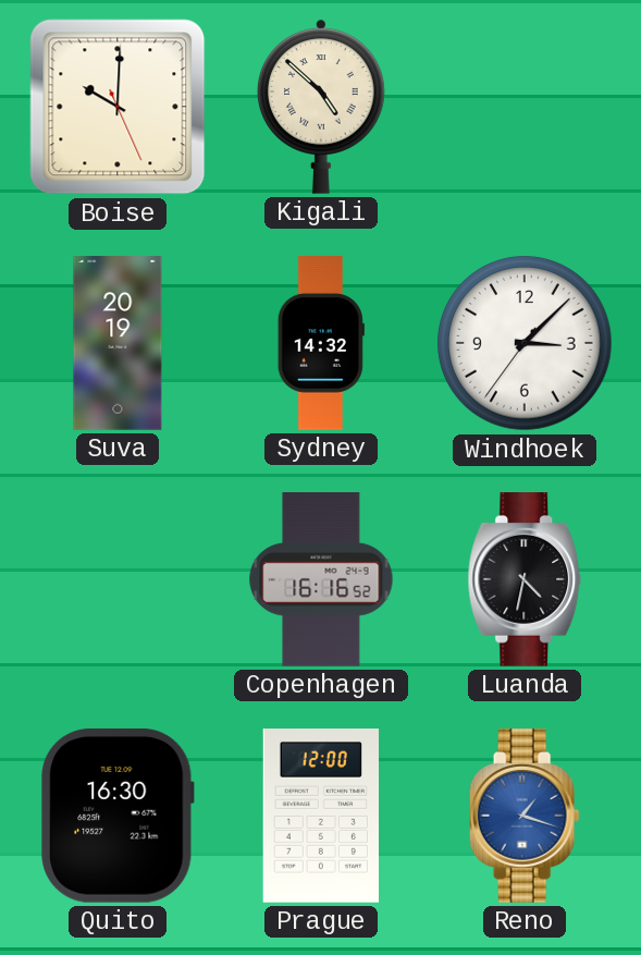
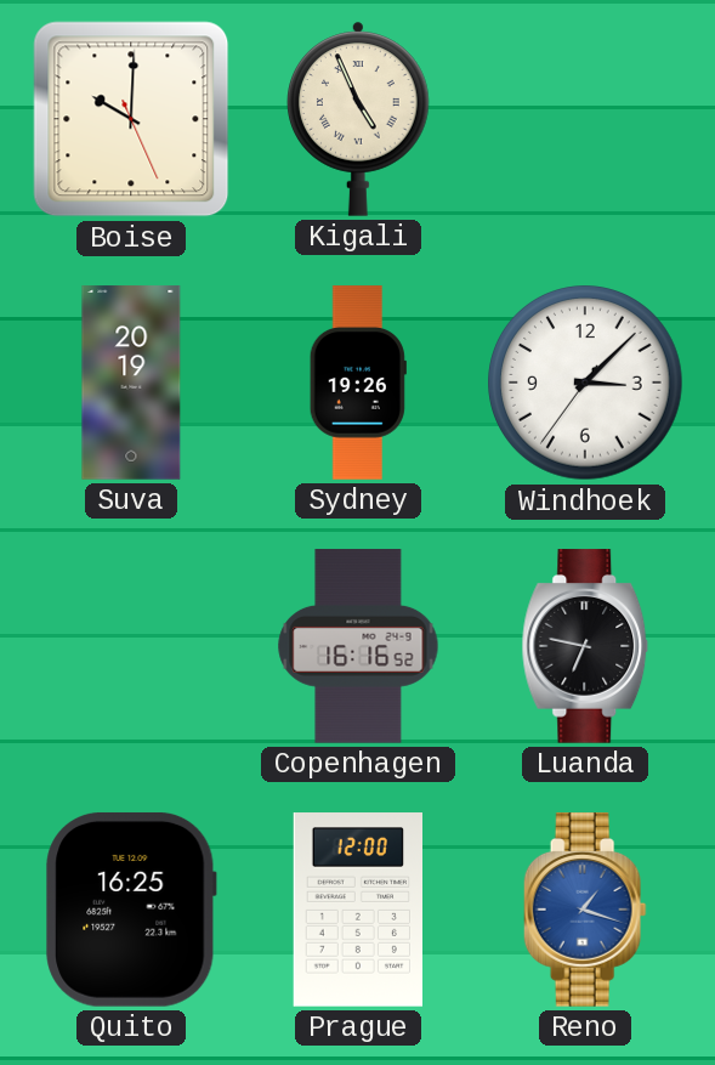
Kigali: 4:52 -> 4:56
Sydney: 14:32 -> 19:26
Luanda: 4:32 -> 6:47
Quito: 16:30 -> 16:25
